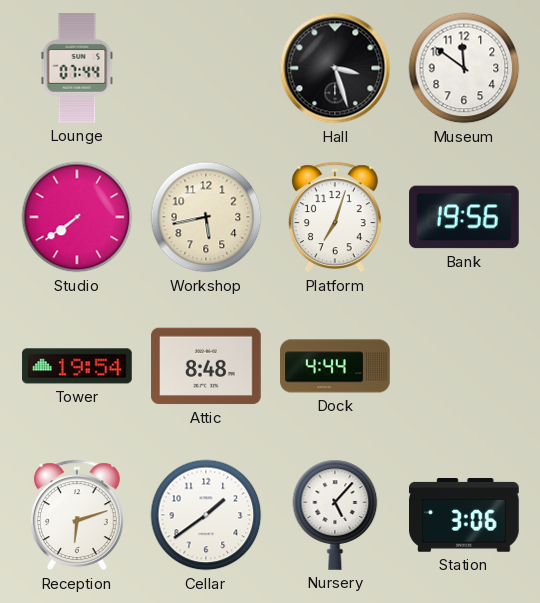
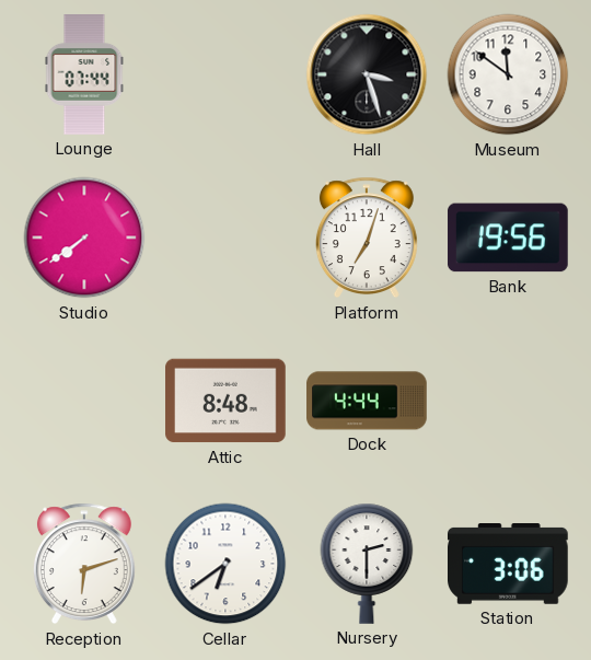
Workshop: 5:43 -> none
Tower: 19:54 -> none
Cellar: 1:39 -> 6:39
Nursery: 5:07 -> 2:30
